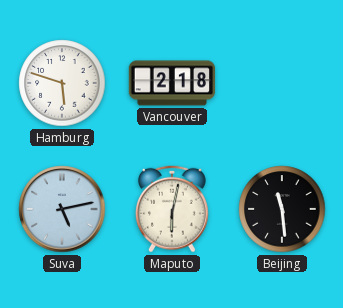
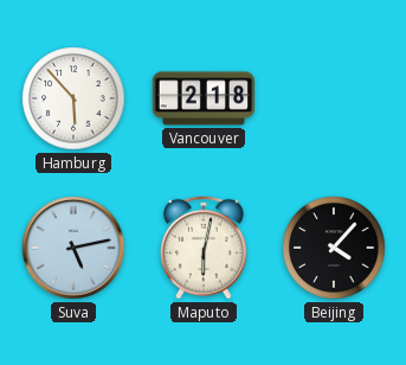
Hamburg: 5:48 -> 5:53
Beijing: 11:29 -> 4:07
